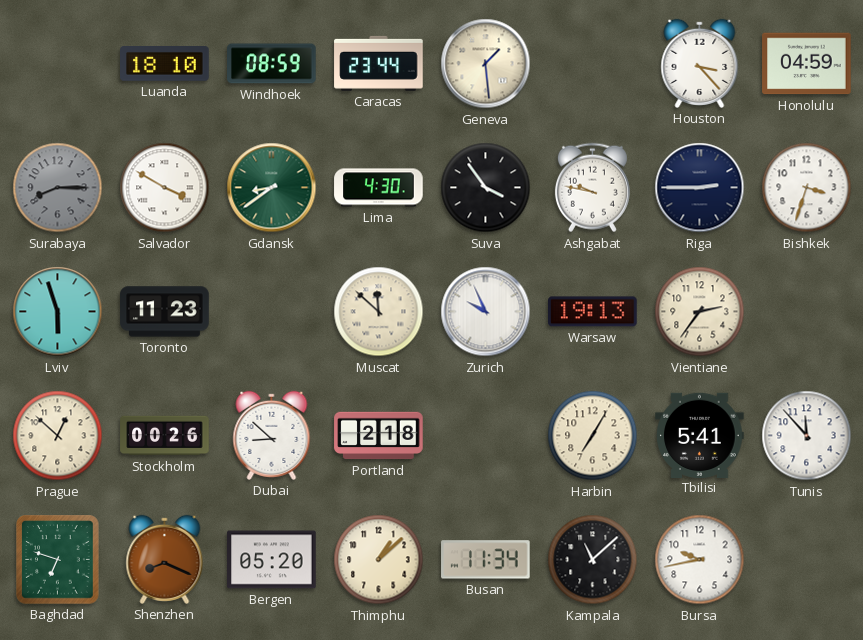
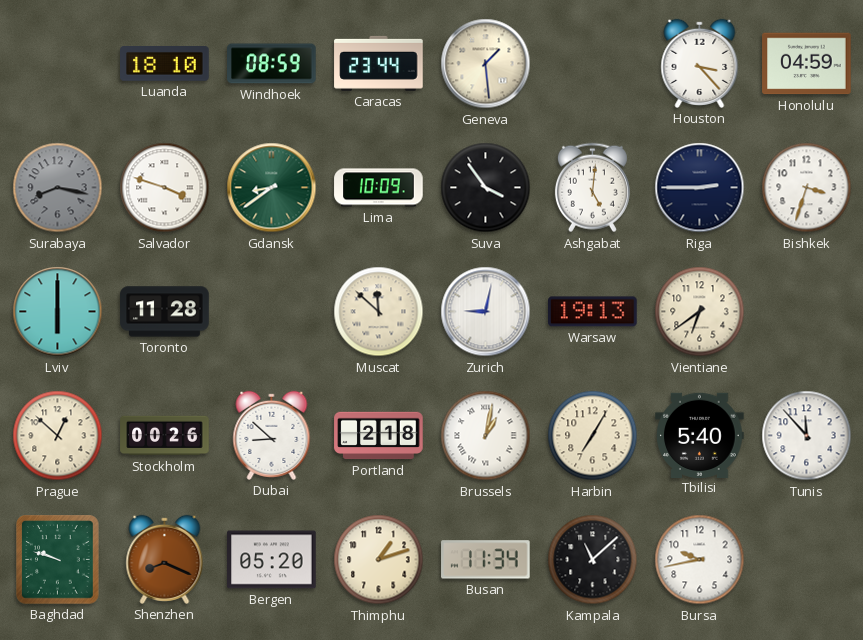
Surabaya: 8:15 -> 8:17
Salvador: 3:50 -> 3:48
Lima: 4:30 -> 10:09
Ashgabat: 9:47 -> 5:01
Lviv: 5:57 -> 6:00
Toronto: 11:23 -> 11:28
Zurich: 9:56 -> 9:02
Vientiane: 2:36 -> 6:39
Brussels: none -> 1:02
Tbilisi: 5:41 -> 5:40
Baghdad: 6:48 -> 9:48
Thimphu: 1:08 -> 1:12
